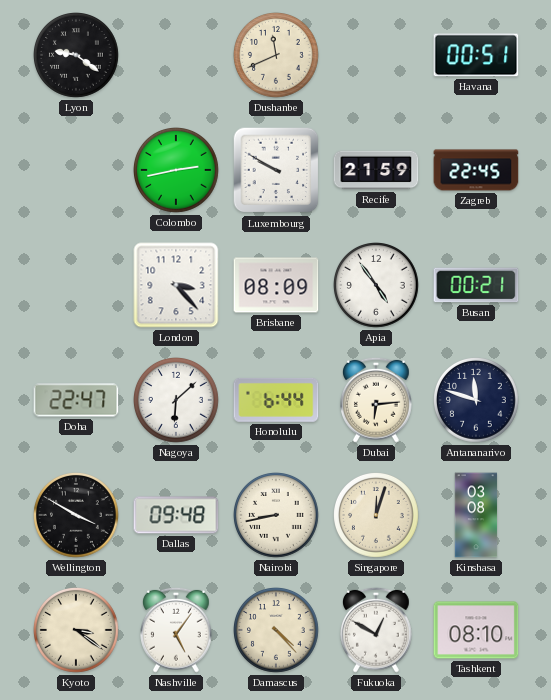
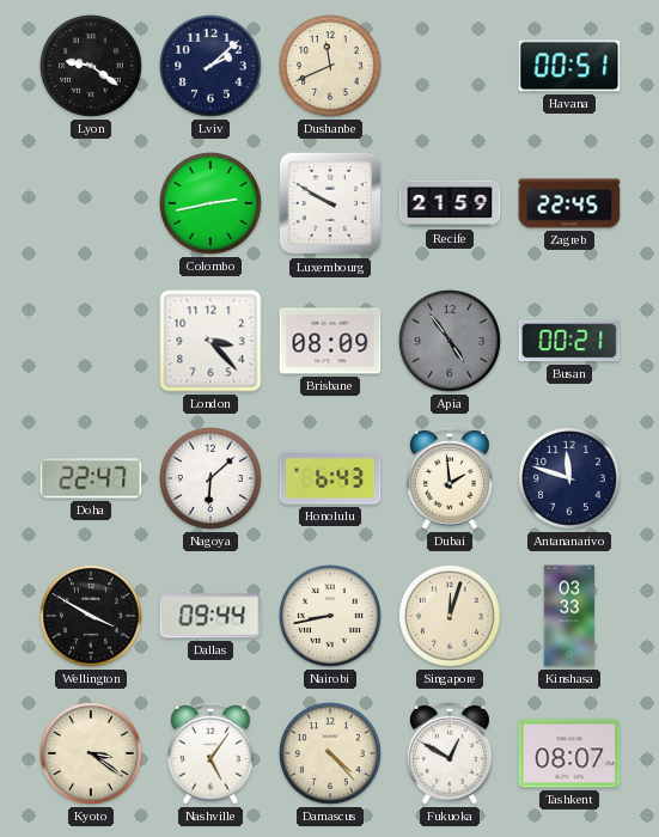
Lviv: none -> 2:08
Apia dial: white -> grey
Honolulu: 6:44 -> 6:43
Dubai: 6:14 -> 1:59
Dallas: 09:48 -> 09:44
Kinshasa: 03:08 -> 03:33
Tashkent: 08:10 -> 08:07
